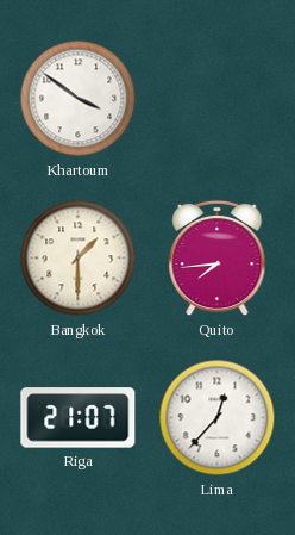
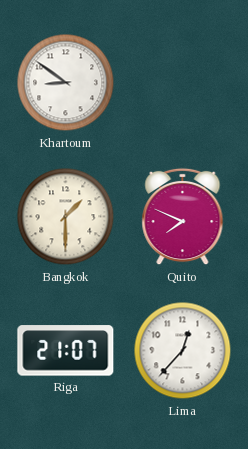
Khartoum: 3:51 -> 8:51
Quito: 7:44 -> 7:49
